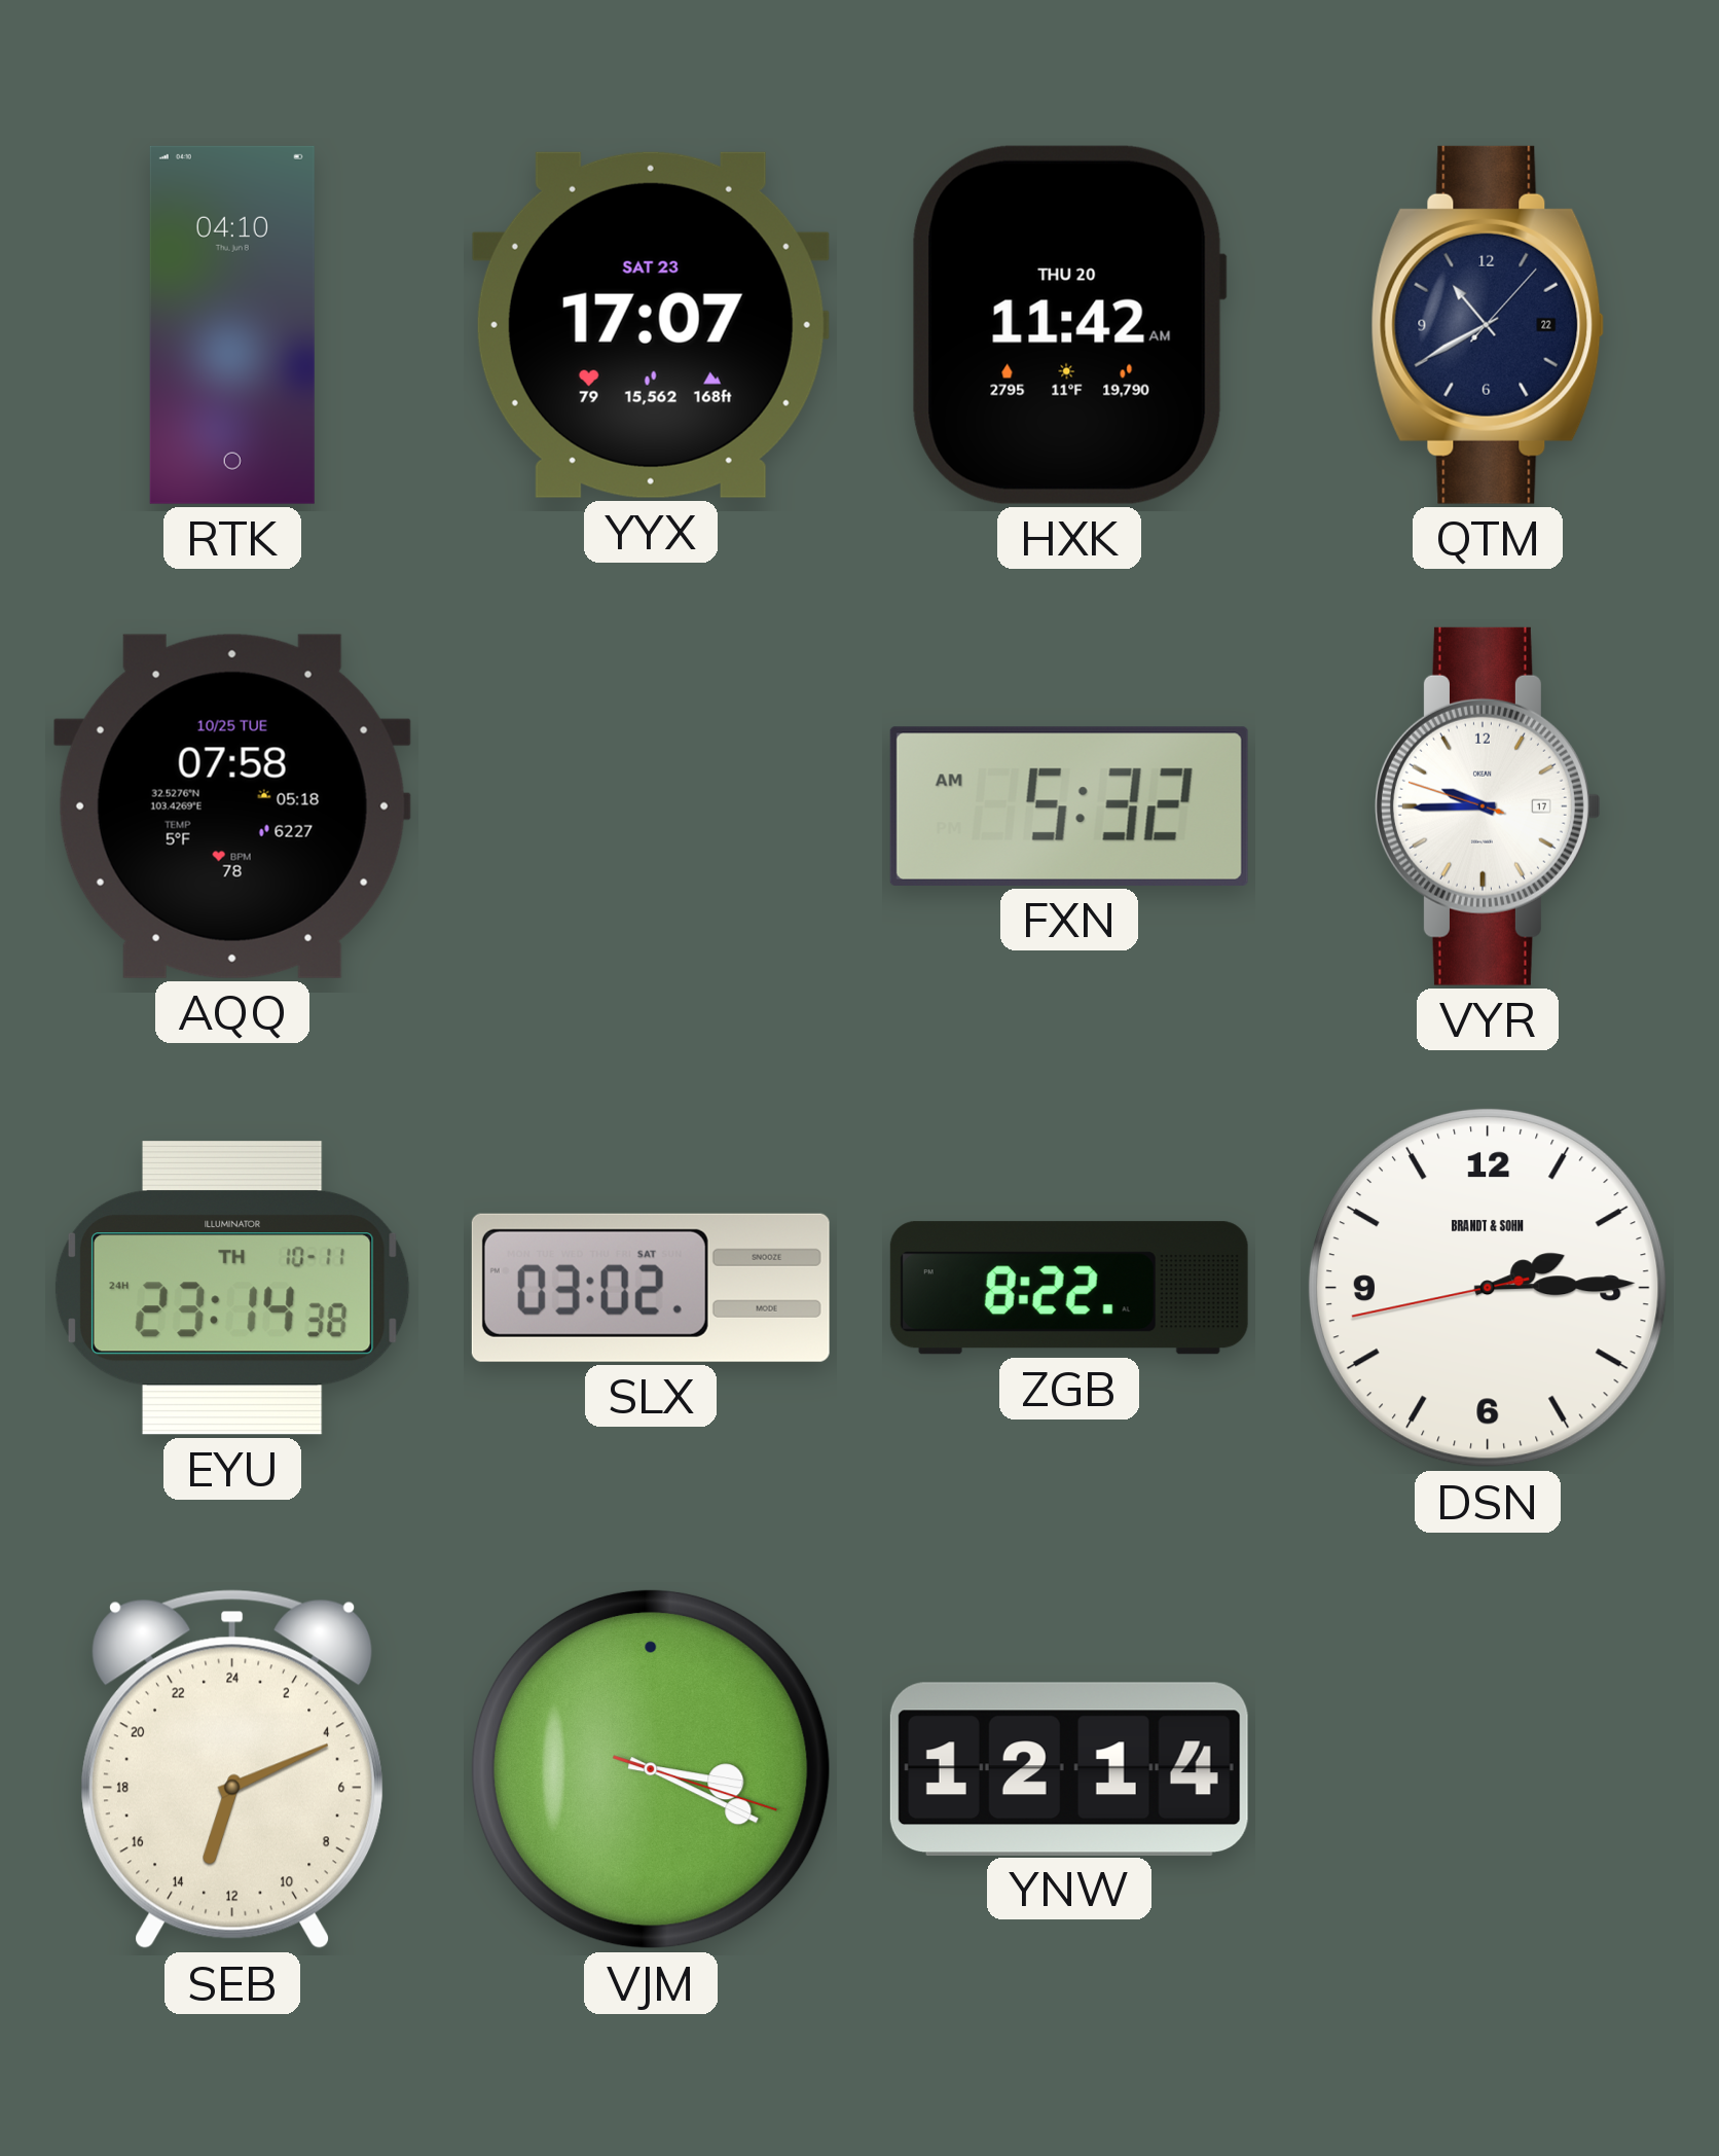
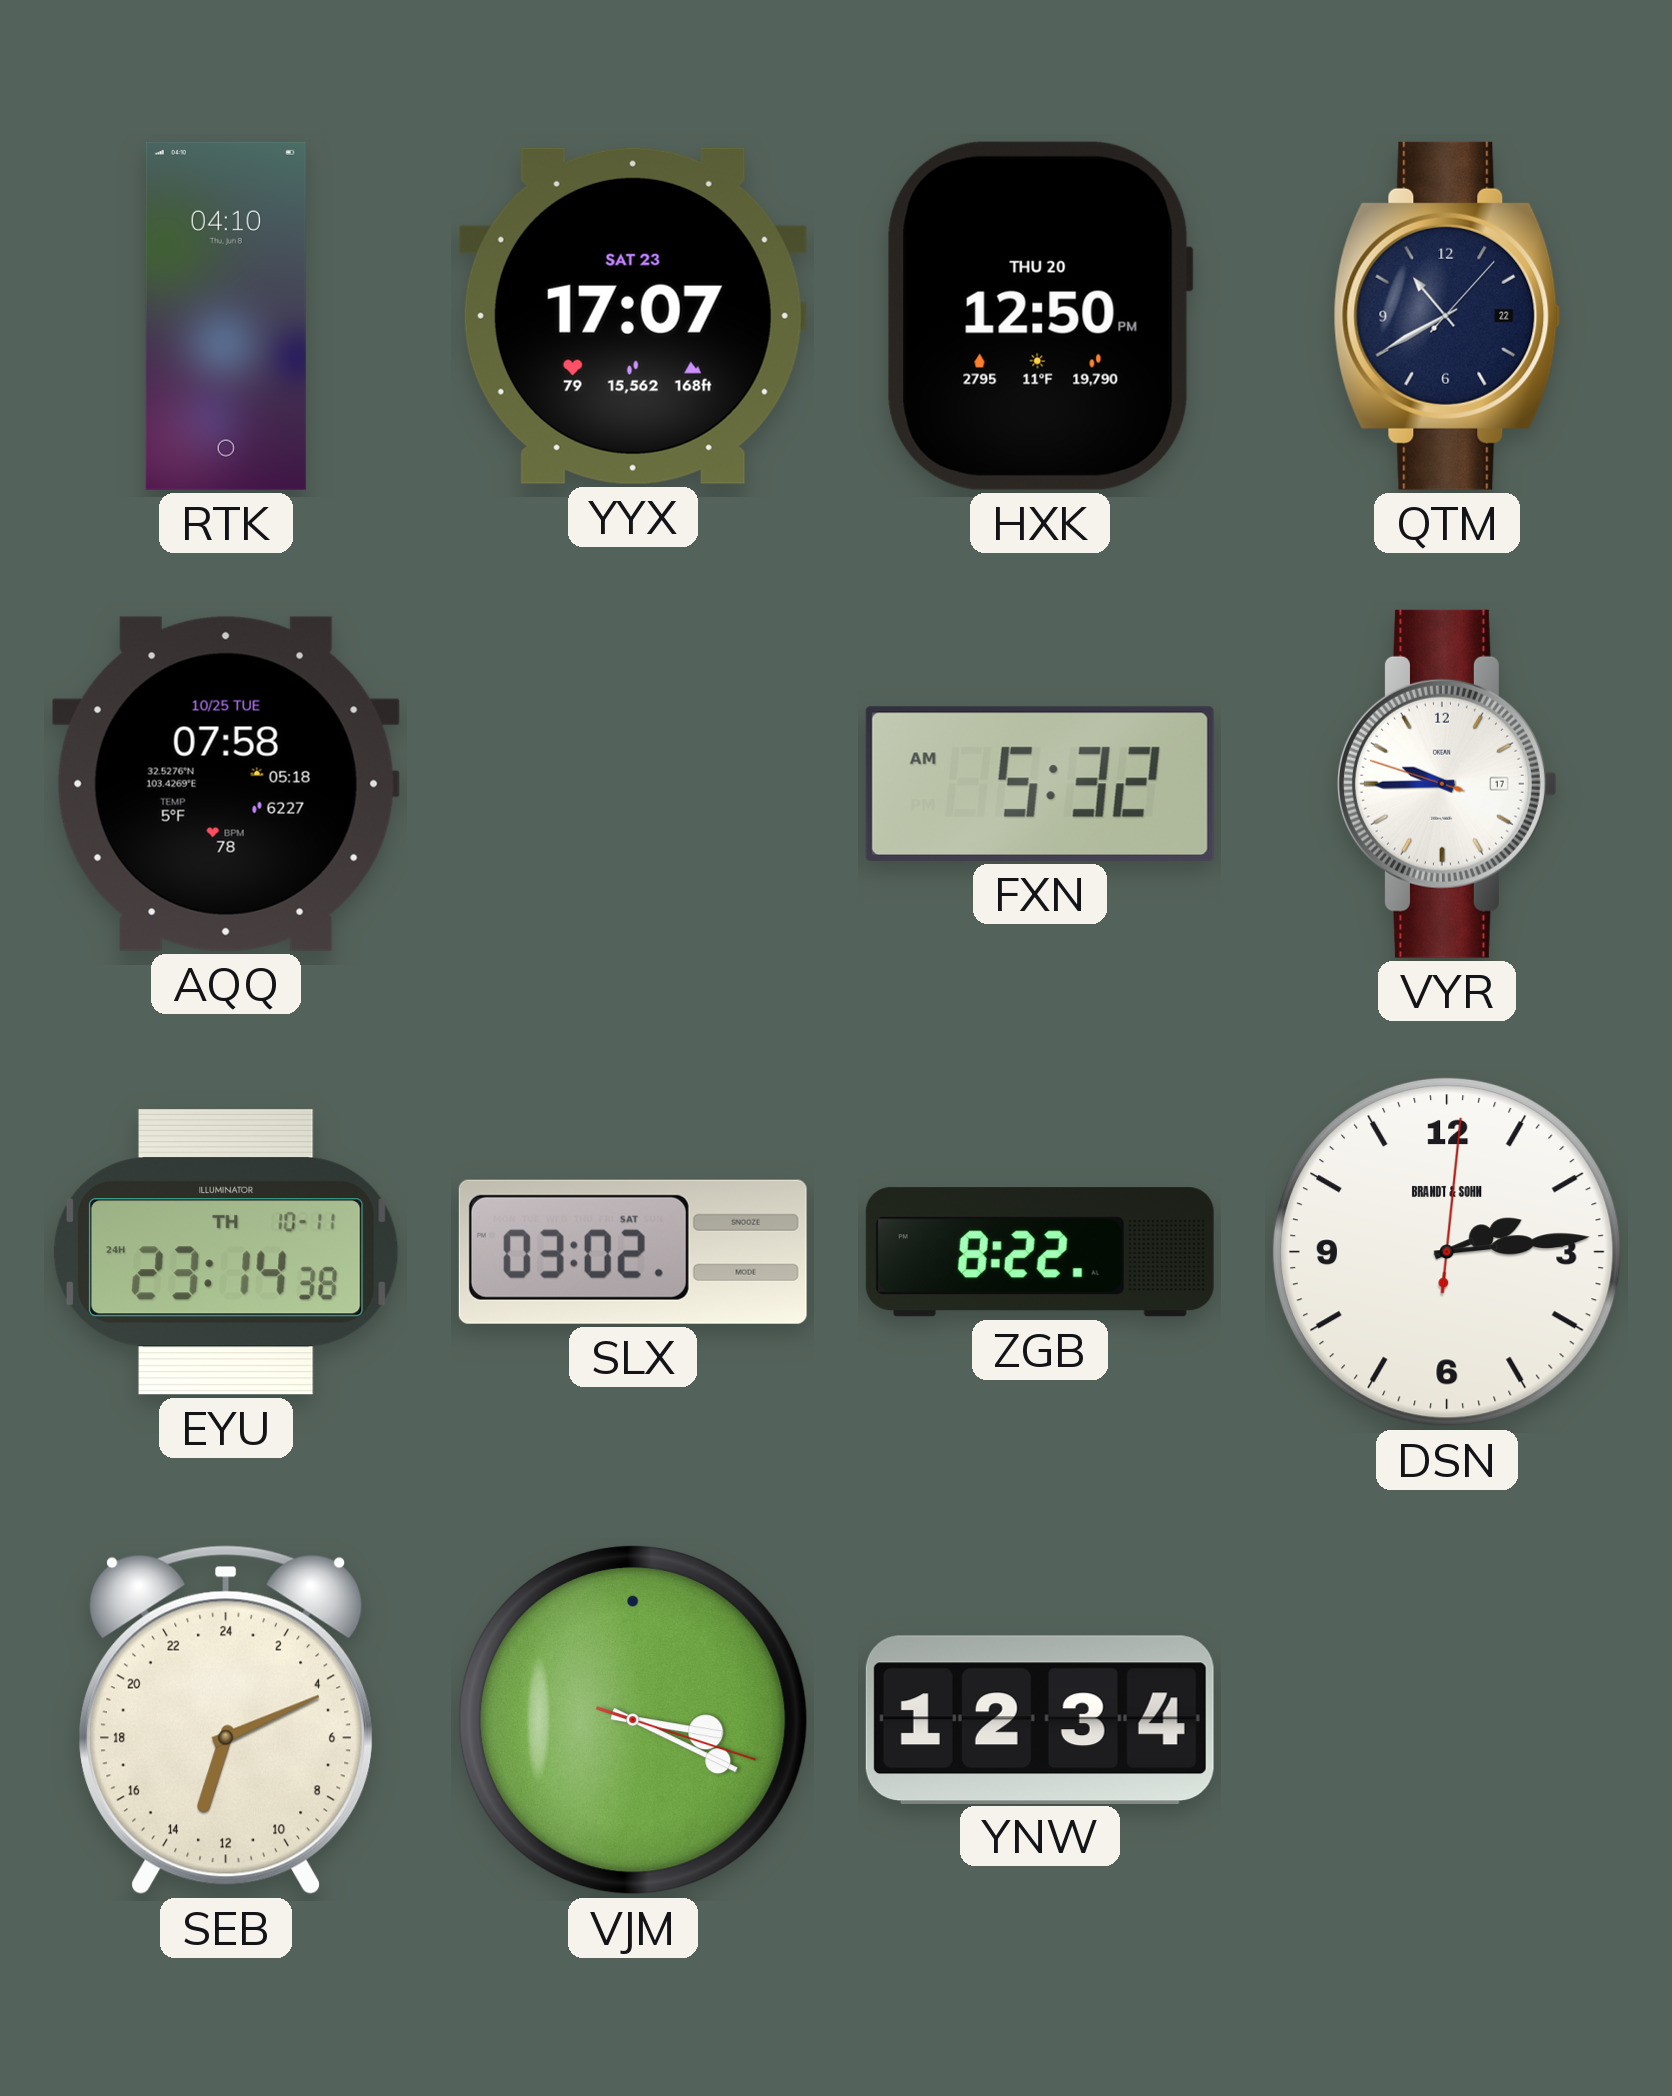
HXK: 11:42 -> 12:50
DSN: 2:14:43 -> 2:14:01
YNW: 12:14 -> 12:34
